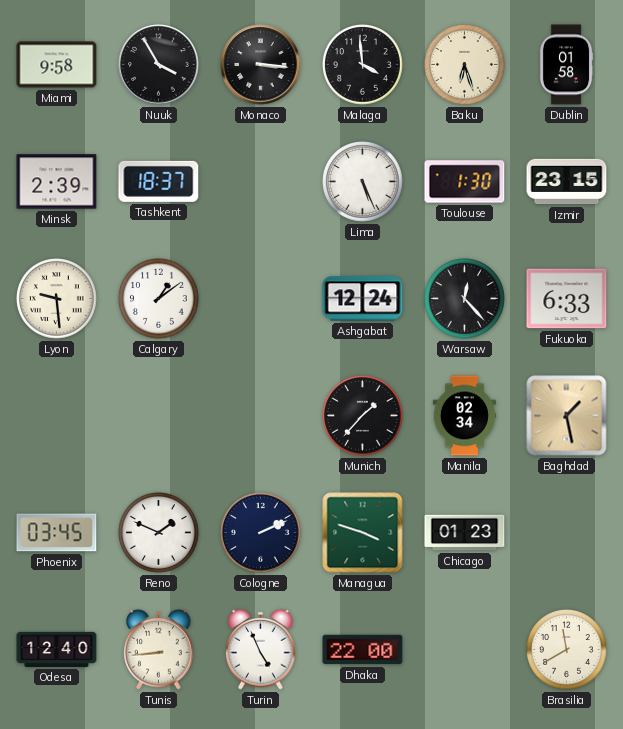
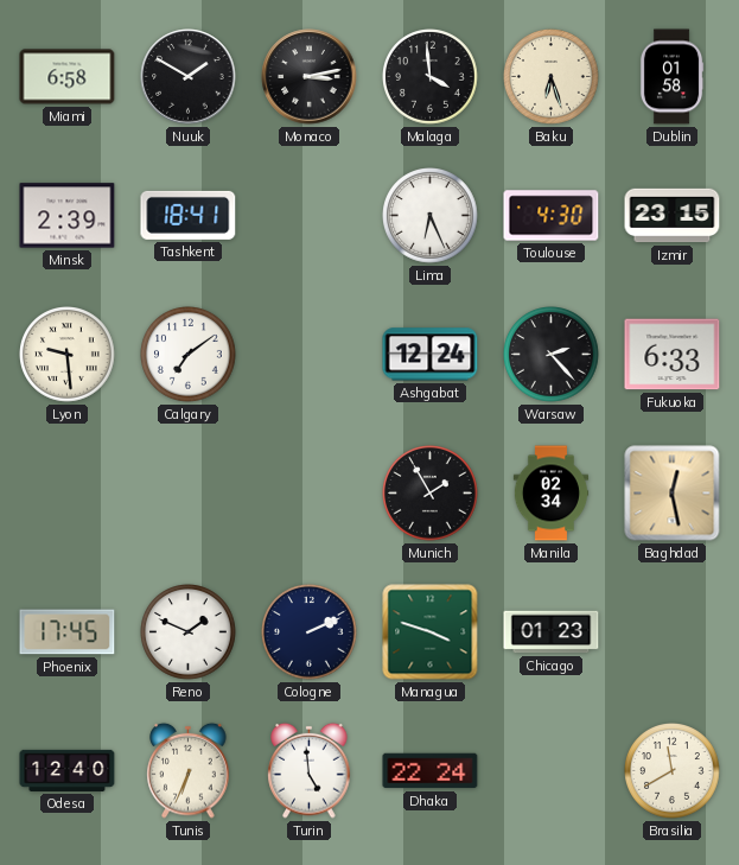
Miami: 9:58 -> 6:58
Nuuk: 3:55 -> 1:50
Monaco: 3:16 -> 3:13
Tashkent: 18:37 -> 18:41
Lima: 5:26 -> 6:26
Toulouse: 1:30 -> 4:30
Calgary: 1:09 -> 7:09
Warsaw: 12:23 -> 2:23
Munich: 1:37 -> 1:55
Baghdad: 1:28 -> 12:28
Phoenix: 03:45 -> 17:45
Tunis: 8:44 -> 6:34
Turin: 4:56 -> 4:59
Dhaka: 22:00 -> 22:24
